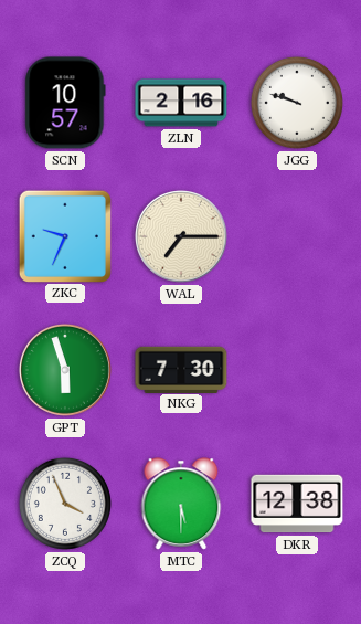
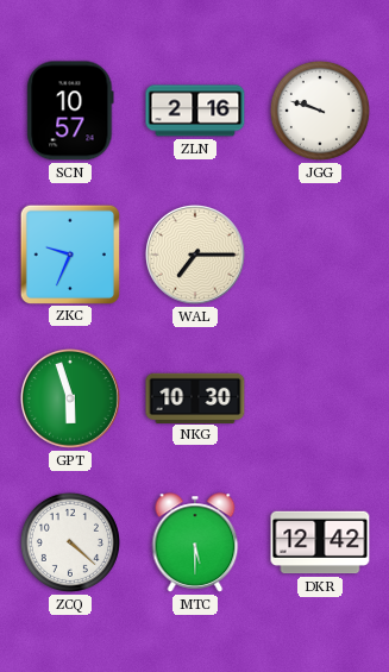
NKG: 7:30 -> 10:30
ZCQ: 3:56 -> 4:22
DKR: 12:38 -> 12:42
